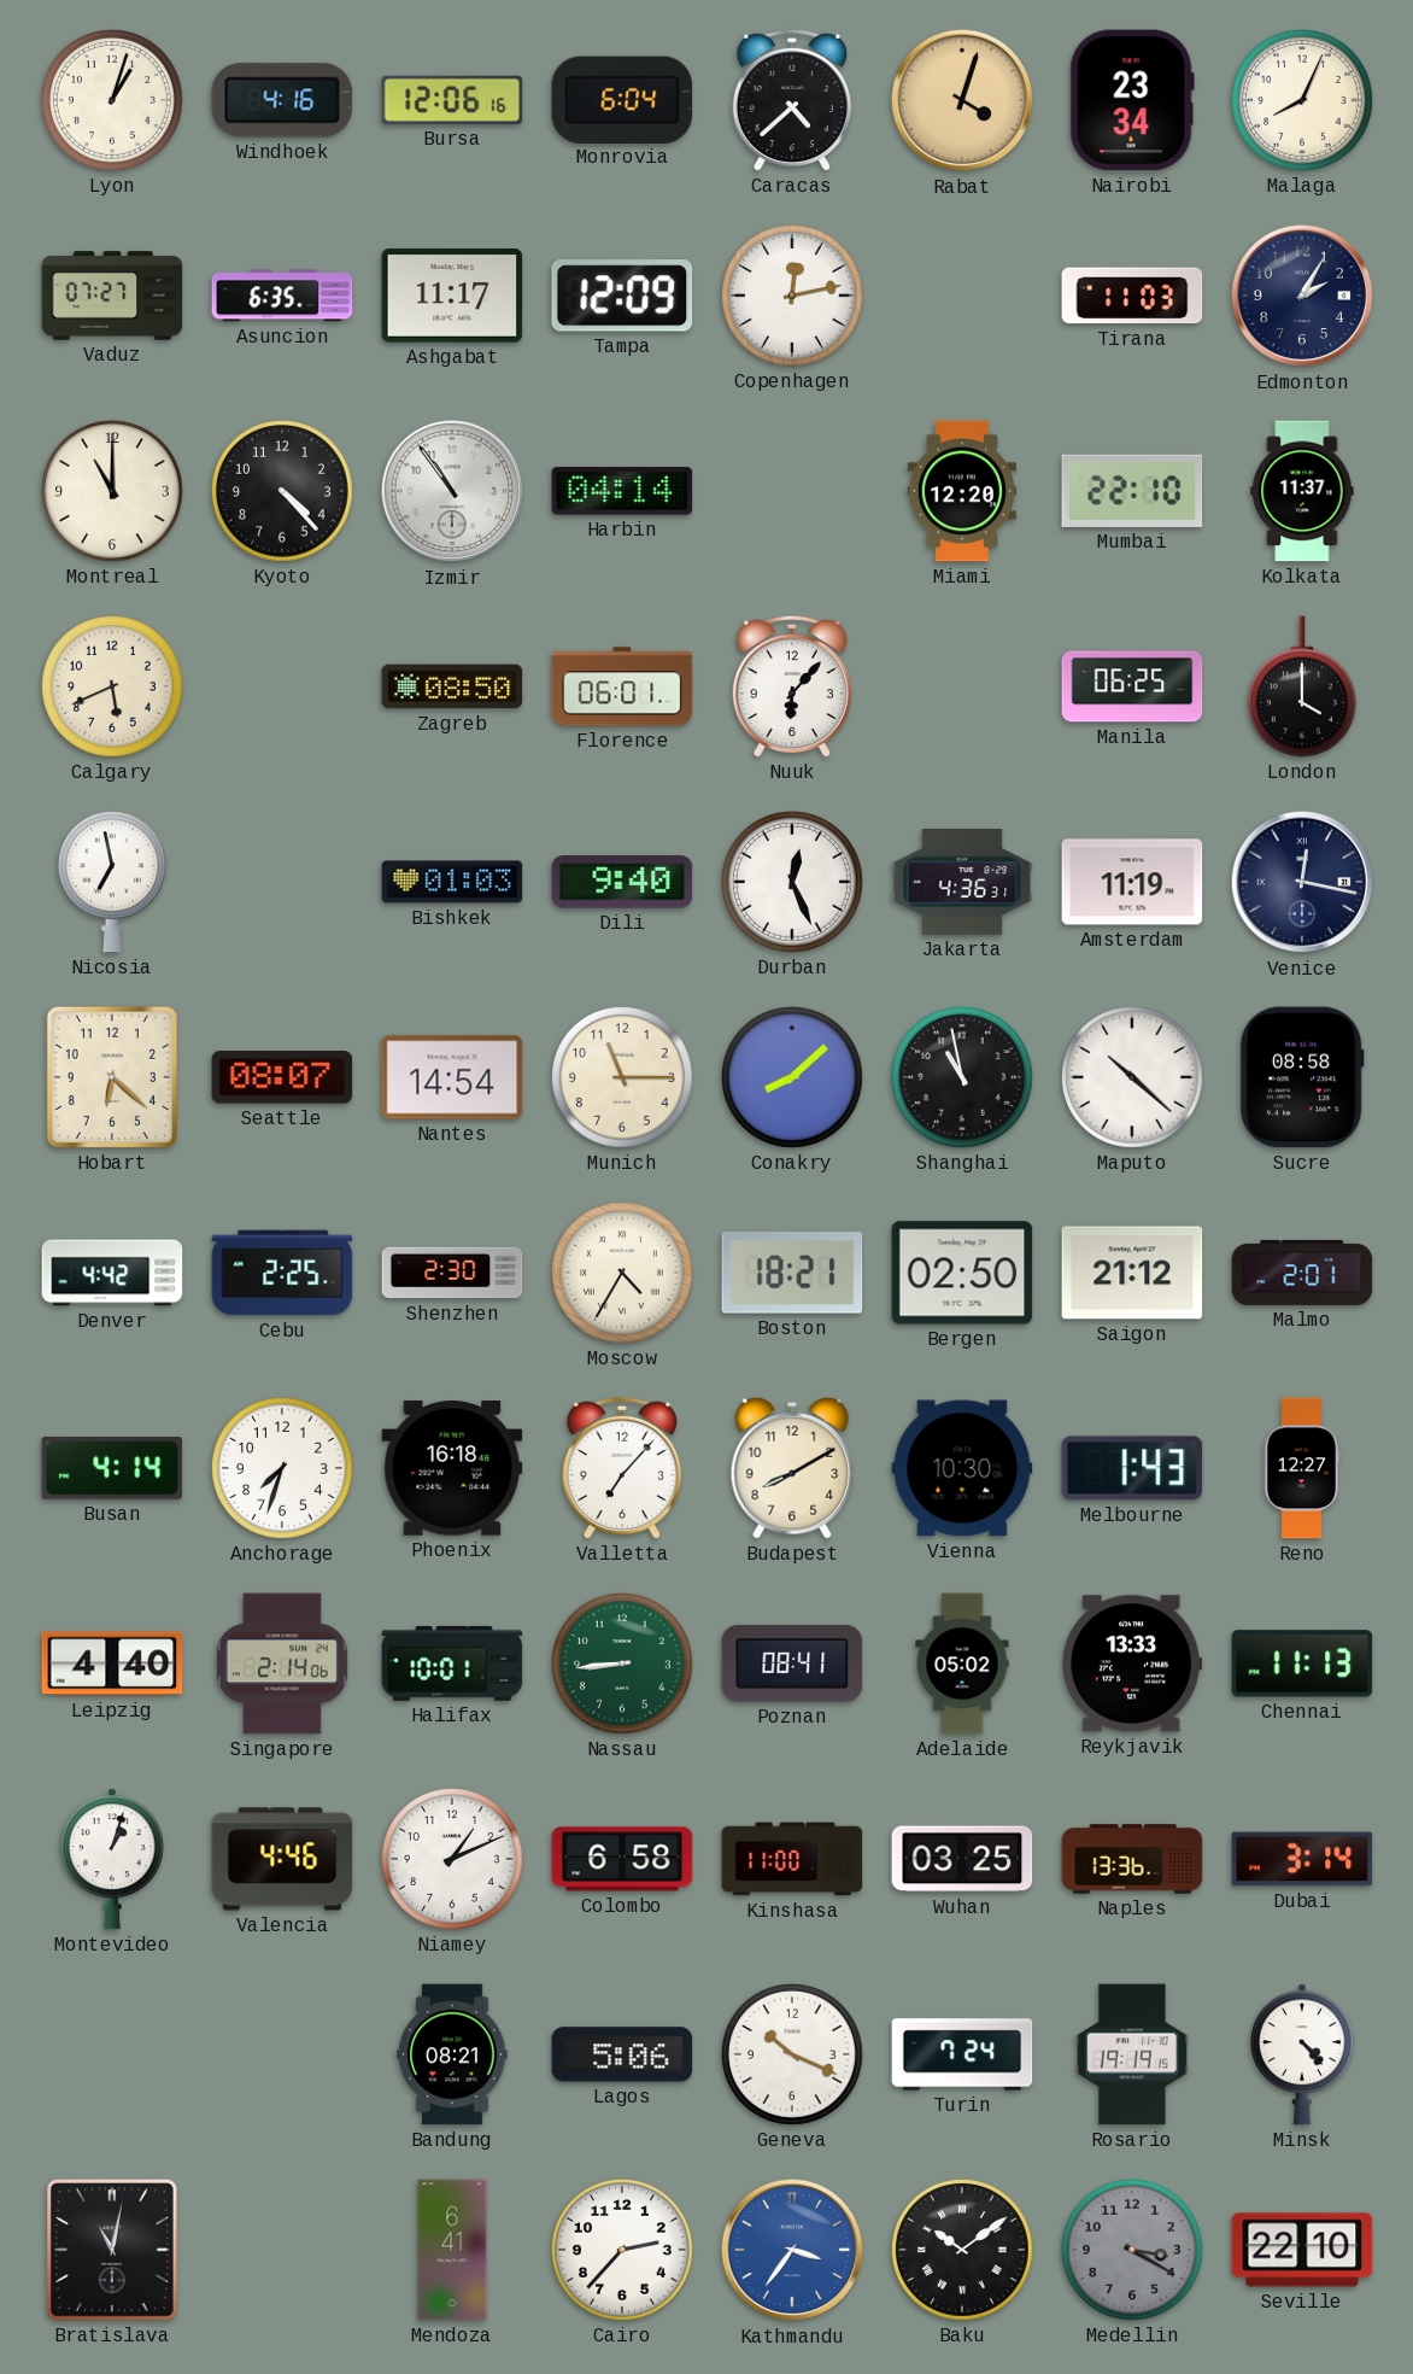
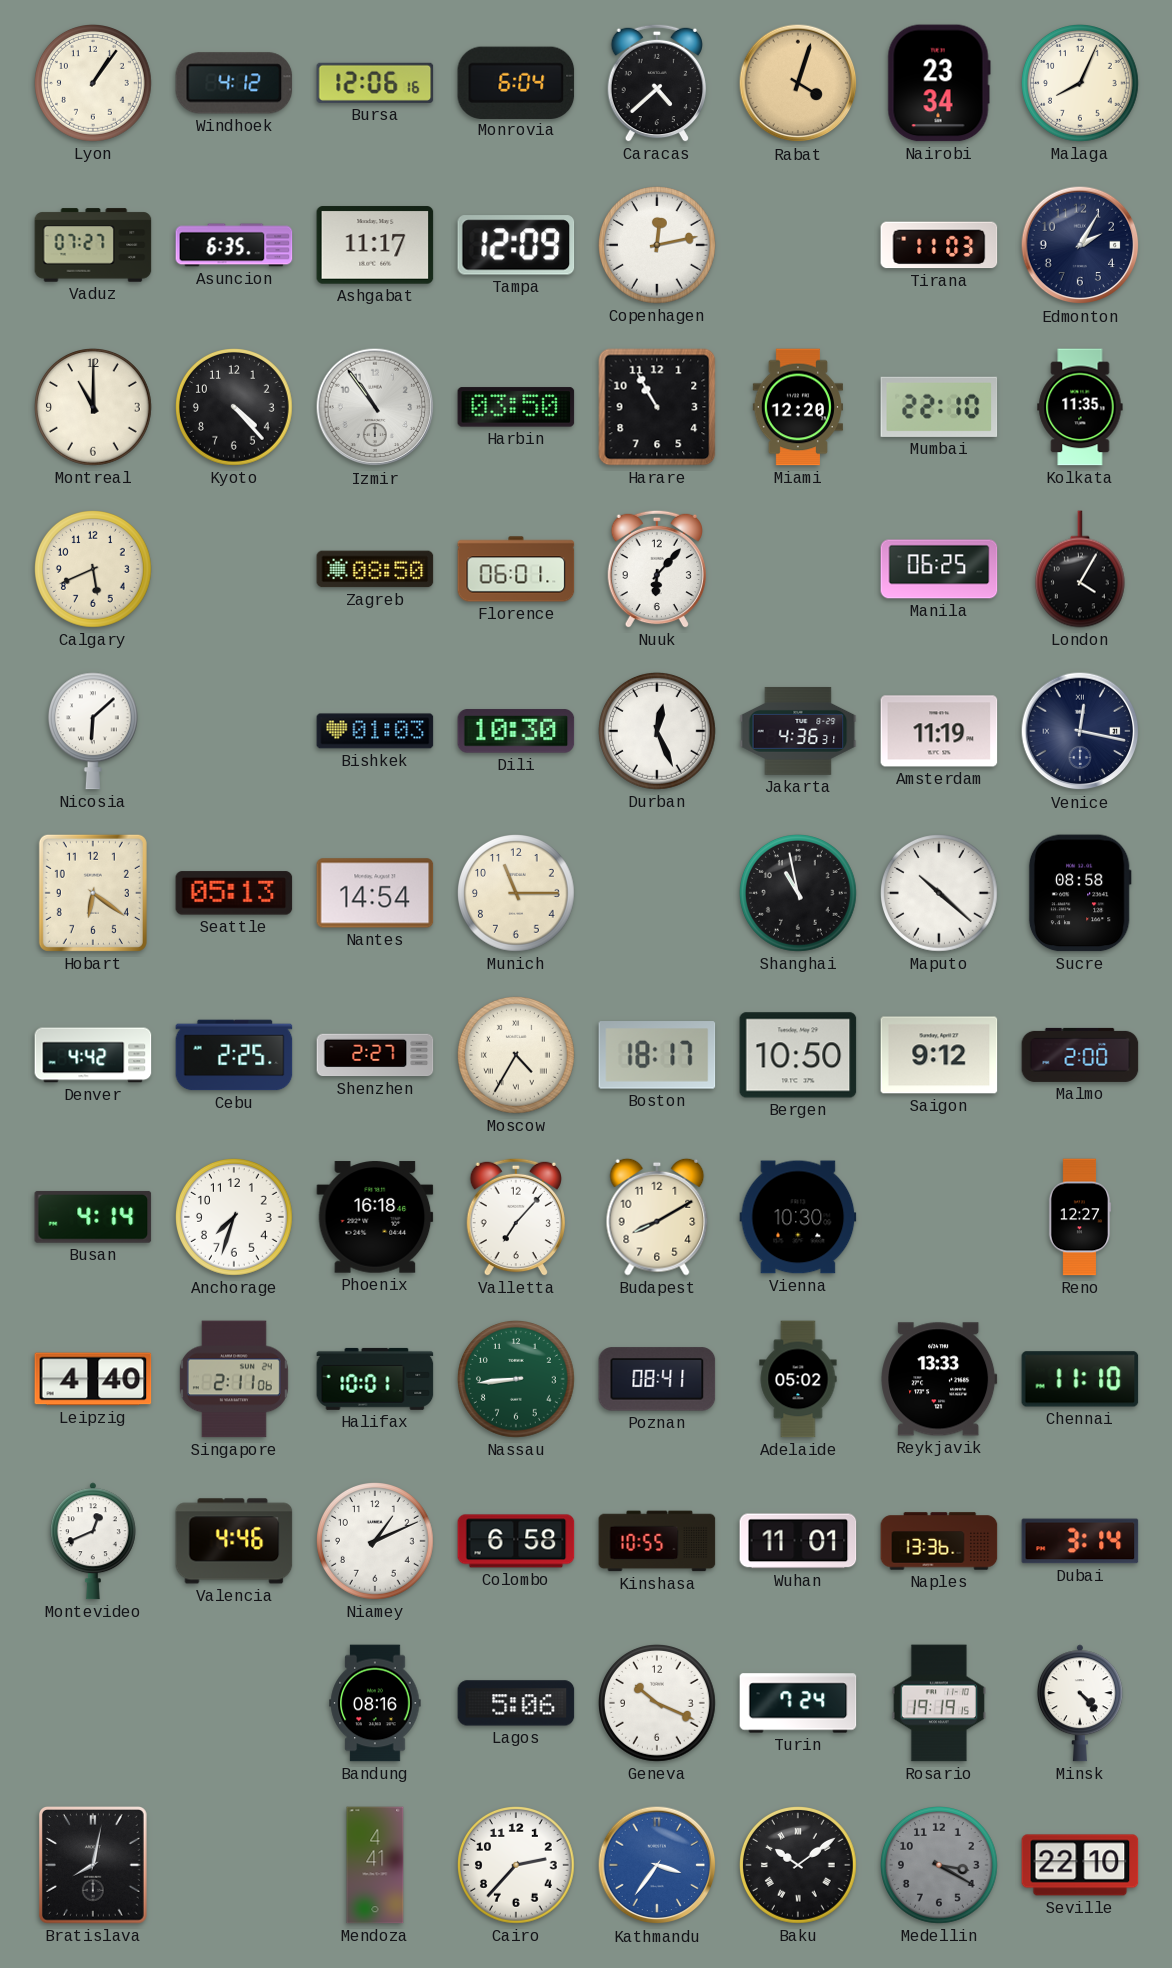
Lyon: 1:03 -> 1:06
Windhoek: 4:16 -> 4:12
Harbin: 04:14 -> 03:50
Harare: none -> 10:55
Kolkata: 11:37 -> 11:35
London: 4:00 -> 4:05
Nicosia: 6:58 -> 6:08
Dili: 9:40 -> 10:30
Hobart: 6:22 -> 6:21
Seattle: 08:07 -> 05:13
Conakry: 8:08 -> none
Shenzhen: 2:30 -> 2:27
Boston: 18:21 -> 18:17
Bergen: 02:50 -> 10:50
Saigon: 21:12 -> 9:12
Malmo: 2:01 -> 2:00
Melbourne: 1:43 -> none
Singapore: 2:14 -> 2:11
Chennai: 11:13 -> 11:10
Montevideo: 1:03 -> 12:41
Kinshasa: 11:00 -> 10:55
Wuhan: 03:25 -> 11:01
Bandung: 08:21 -> 08:16
Bratislava: 11:02 -> 8:02
Mendoza: 6:41 -> 4:41
